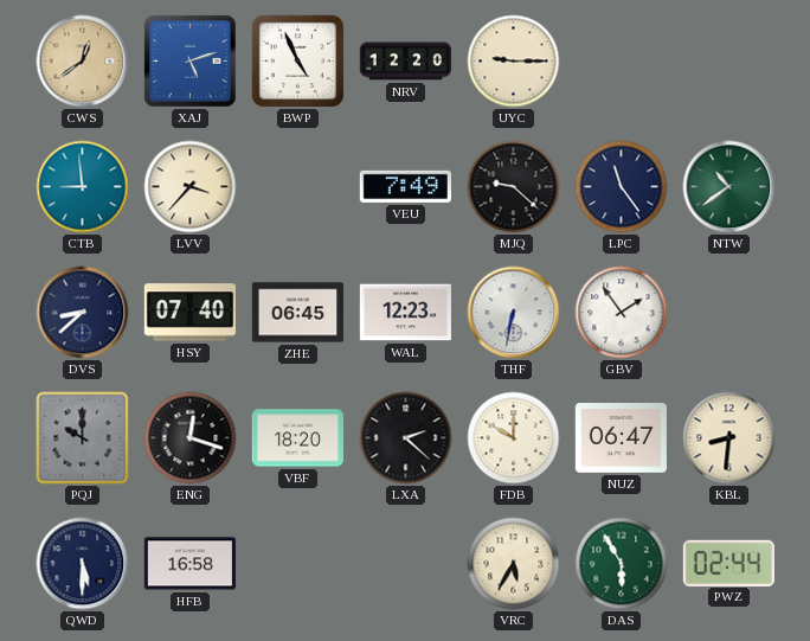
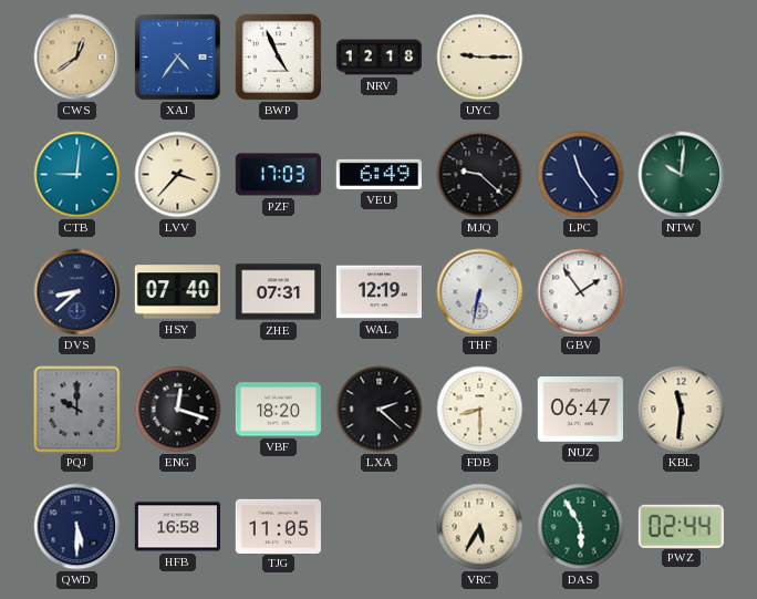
XAJ: 5:12 -> 4:36
NRV: 12:20 -> 12:18
CTB: 8:59 -> 9:01
PZF: none -> 17:03
VEU: 7:49 -> 6:49
NTW: 10:39 -> 10:01
ZHE: 06:45 -> 07:31
WAL: 12:23 -> 12:19
FDB: 10:00 -> 8:30
KBL: 8:31 -> 11:31
TJG: none -> 11:05
